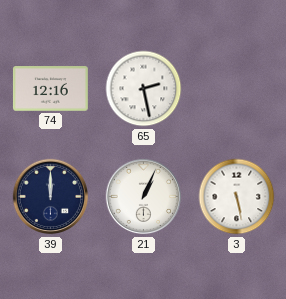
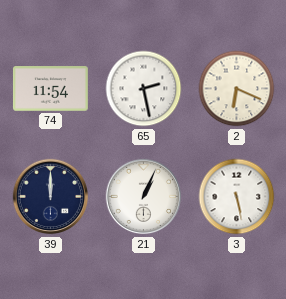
74: 12:16 -> 11:54
2: none -> 6:19
